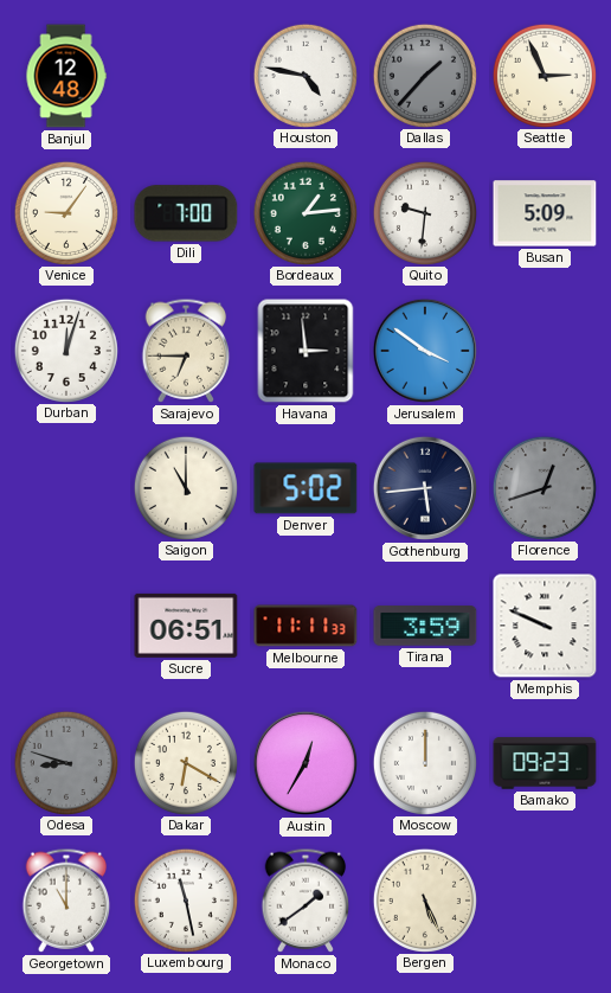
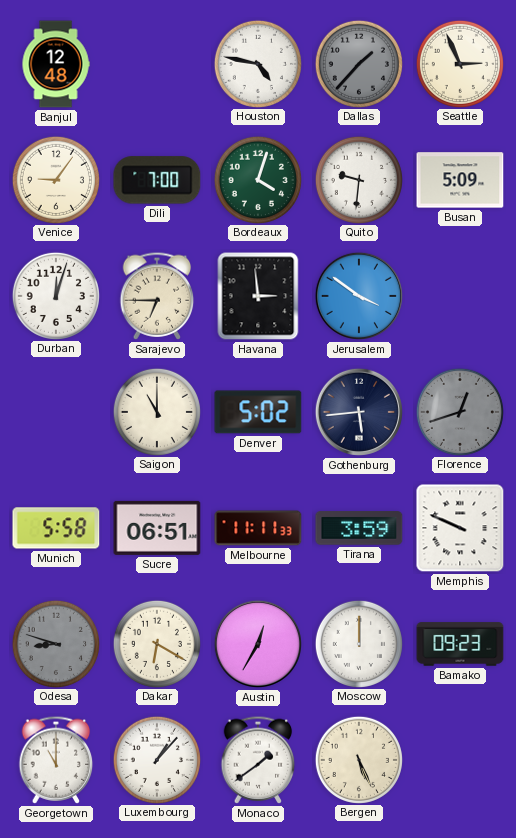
Bordeaux: 1:14 -> 4:03
Munich: none -> 5:58
Luxembourg: 11:28 -> 1:07
